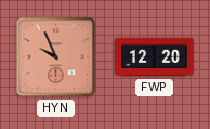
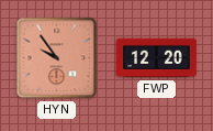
HYN: 9:56 -> 9:54
